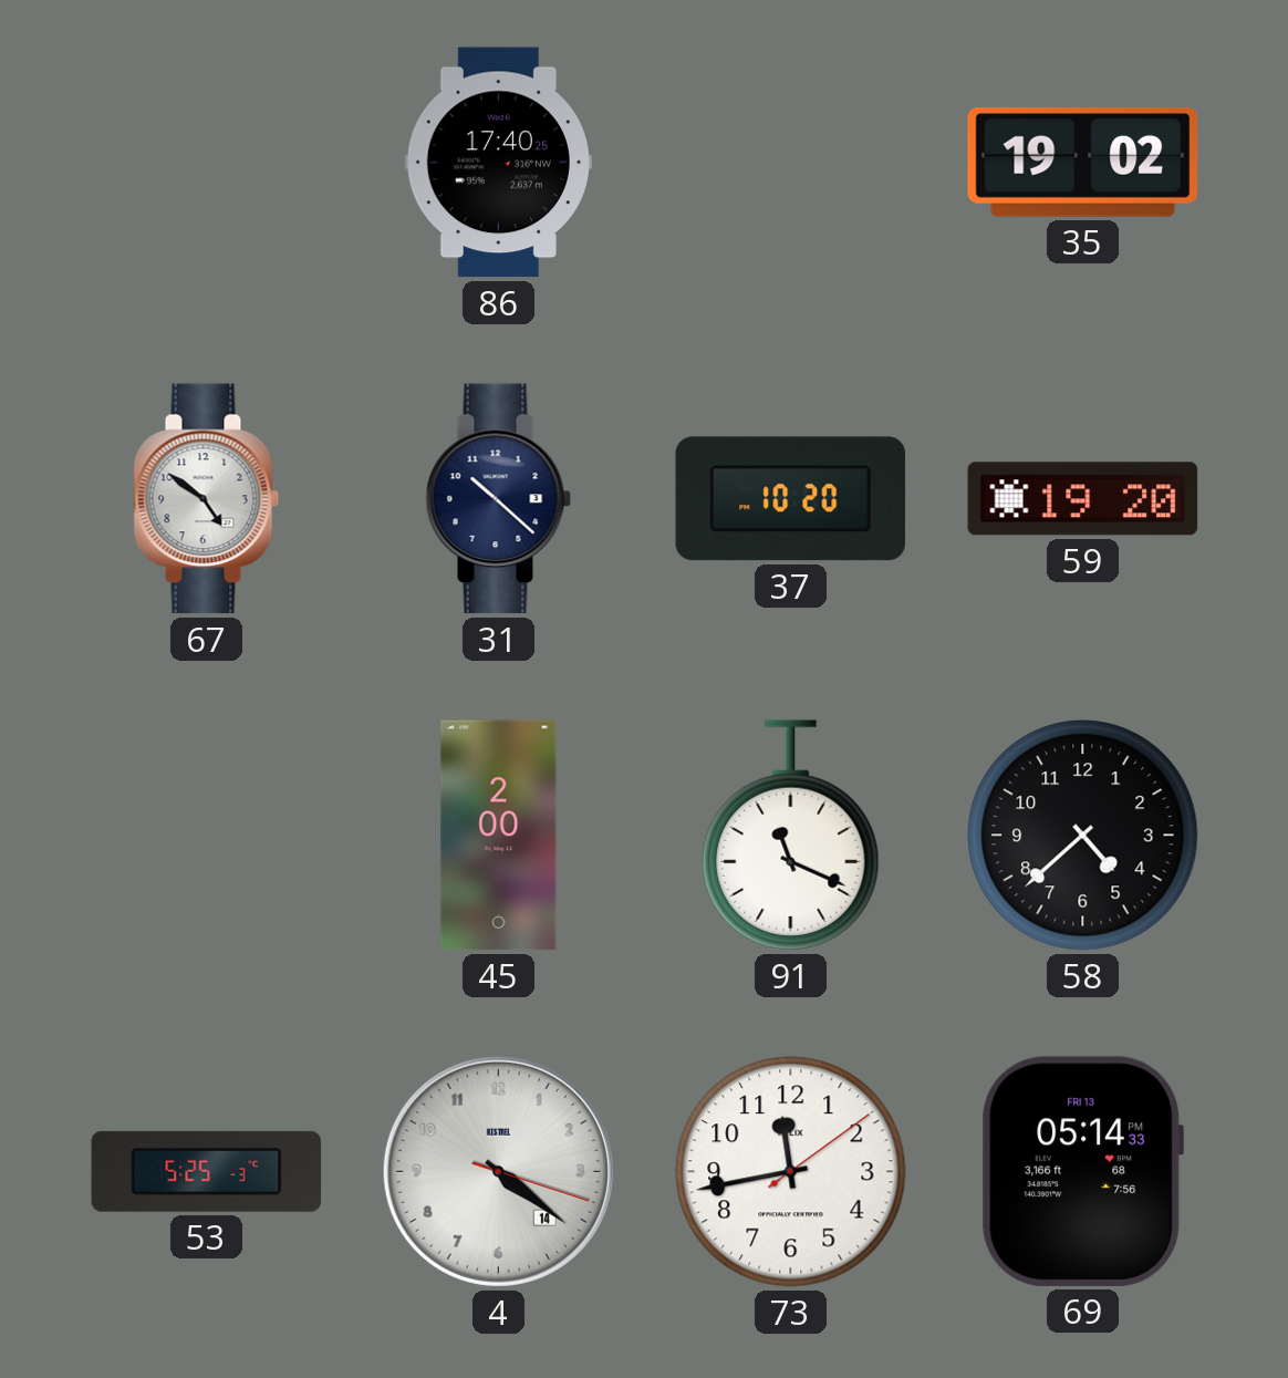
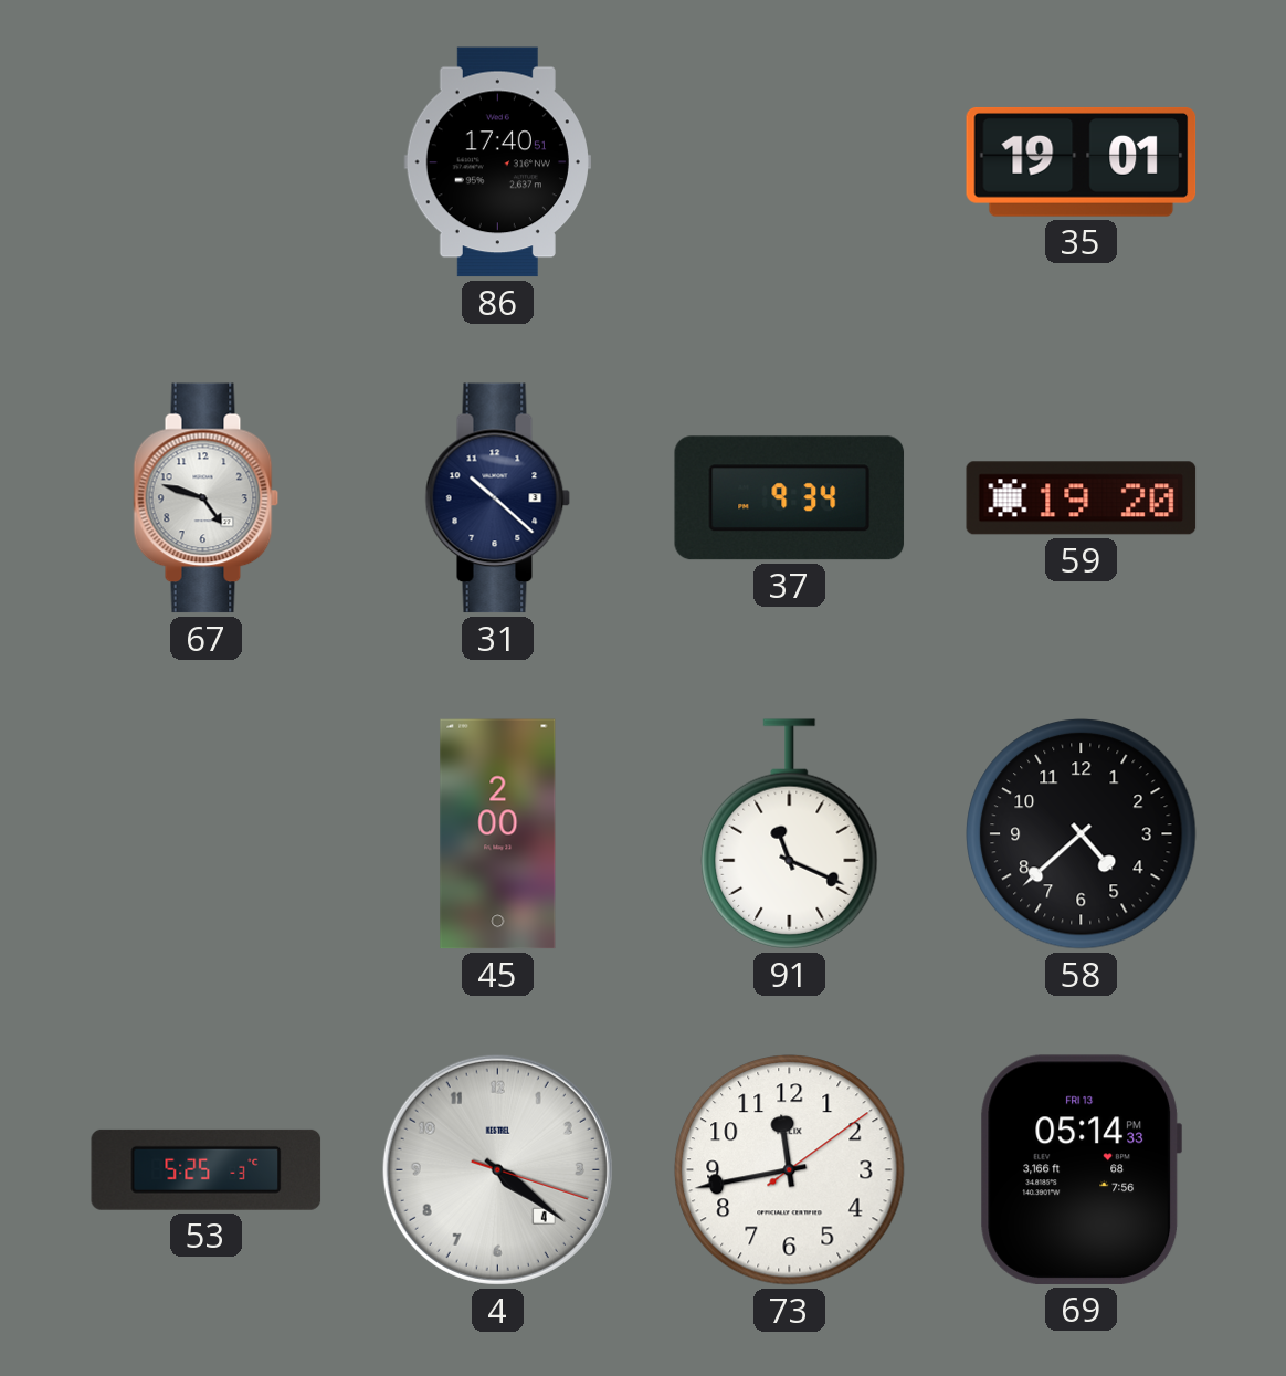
86: 17:40:25 -> 17:40:51
35: 19:02 -> 19:01
67: 4:51 -> 4:48
37: 10:20 -> 9:34
4 date: 14 -> 4
